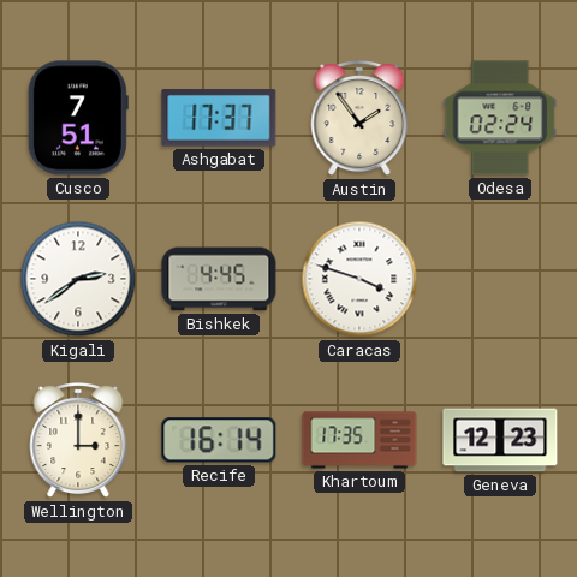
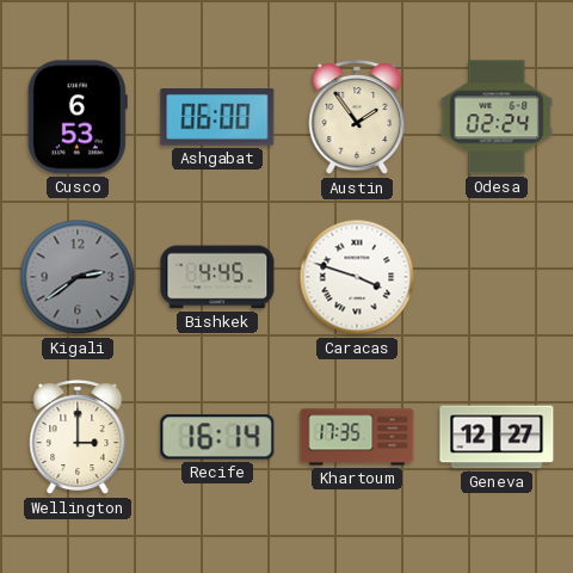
Cusco: 7:51 -> 6:53
Ashgabat: 17:37 -> 06:00
Kigali dial: white -> grey
Geneva: 12:23 -> 12:27
